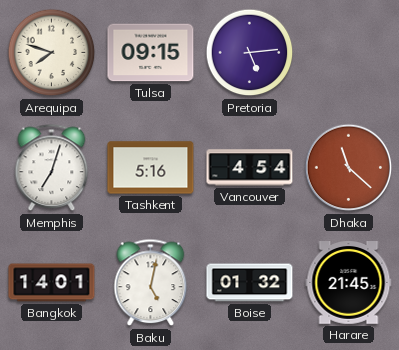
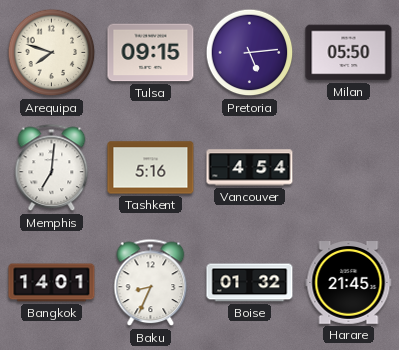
Milan: none -> 05:50
Memphis: 7:03 -> 7:01
Dhaka: 11:22 -> none
Baku: 5:02 -> 8:34
